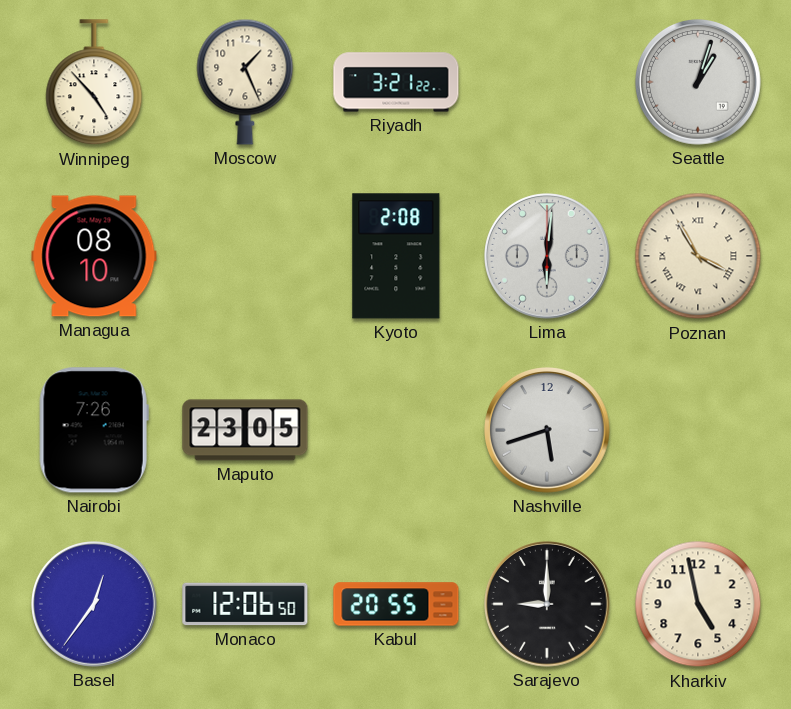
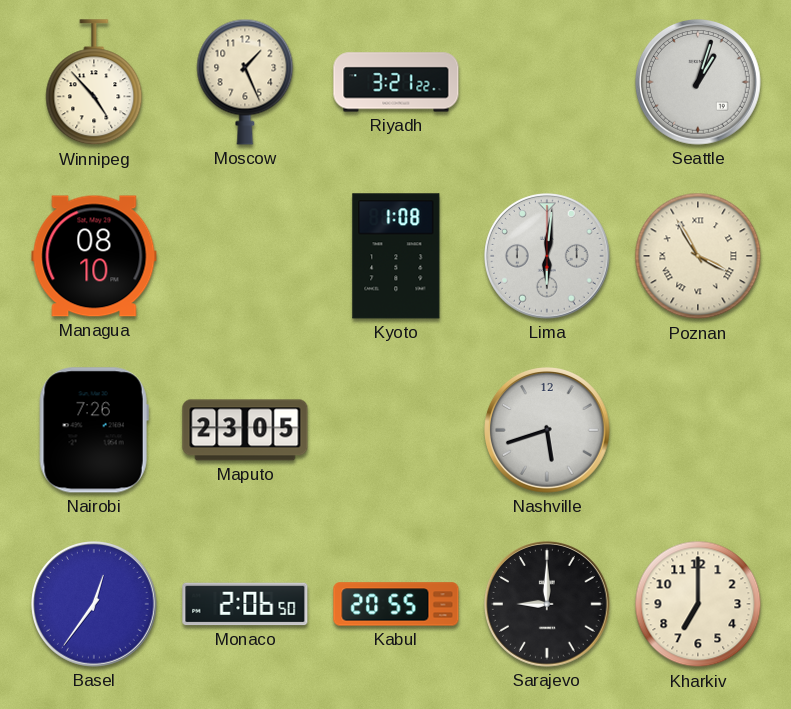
Kyoto: 2:08 -> 1:08
Monaco: 12:06 -> 2:06
Kharkiv: 4:58 -> 7:00
